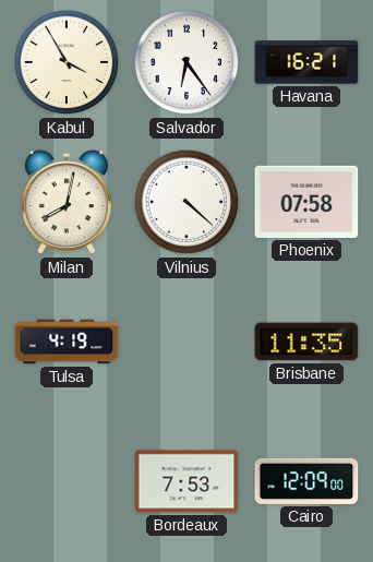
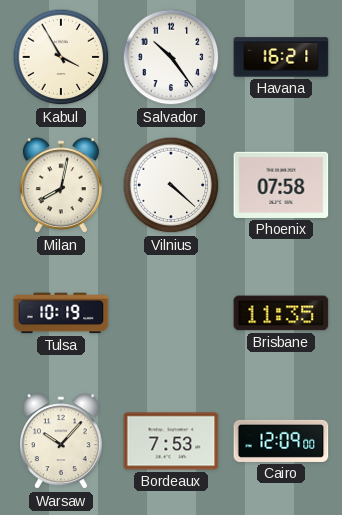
Salvador: 6:24 -> 10:24
Tulsa: 4:19 -> 10:19
Warsaw: none -> 10:07
